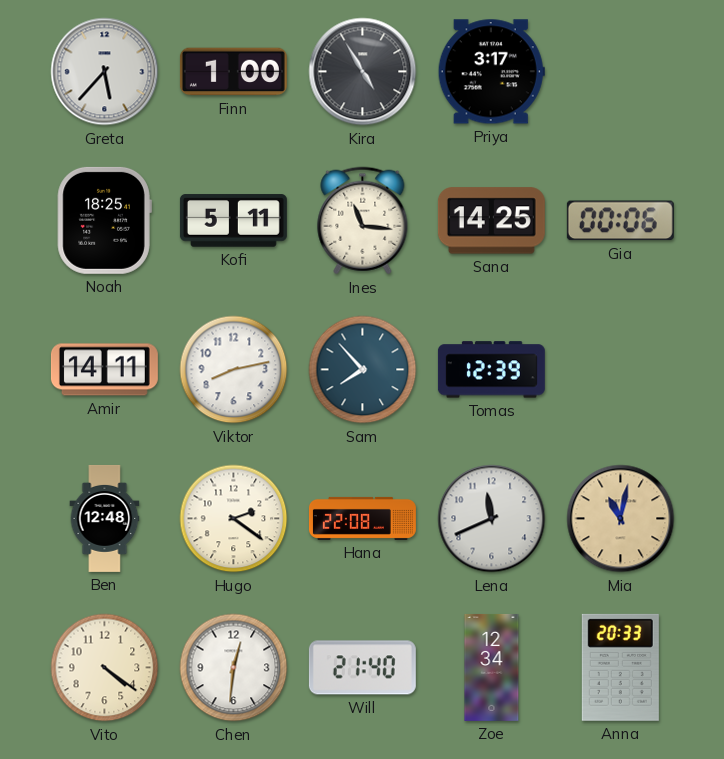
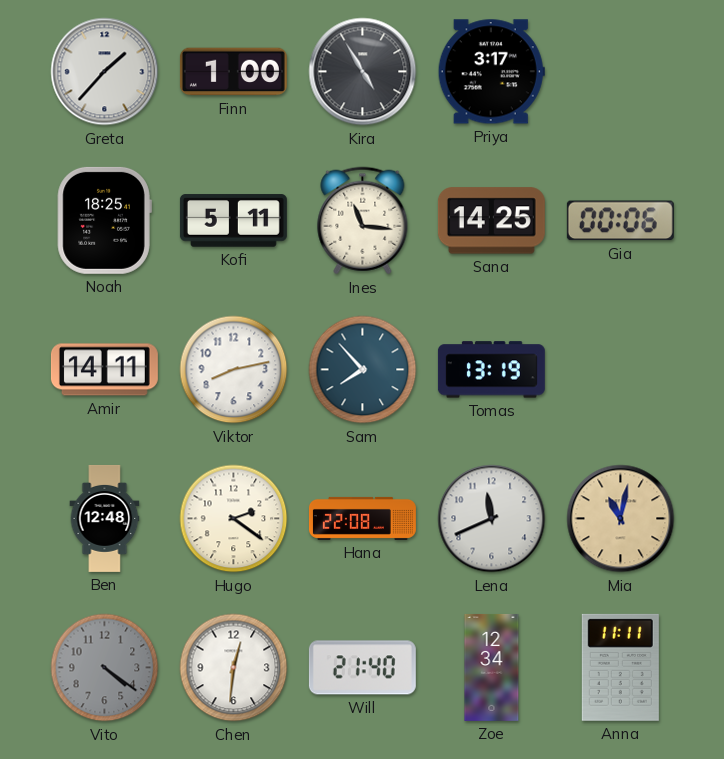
Greta: 5:37 -> 1:37
Tomas: 12:39 -> 13:19
Vito dial: cream -> grey
Anna: 20:33 -> 11:11
